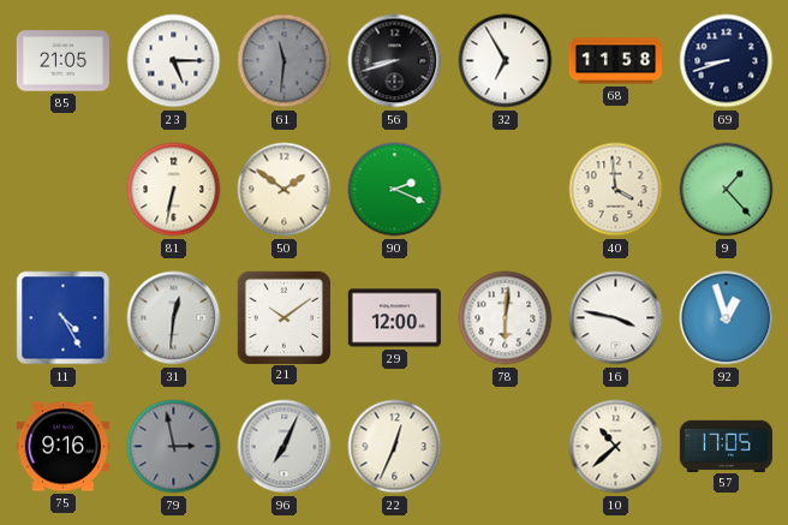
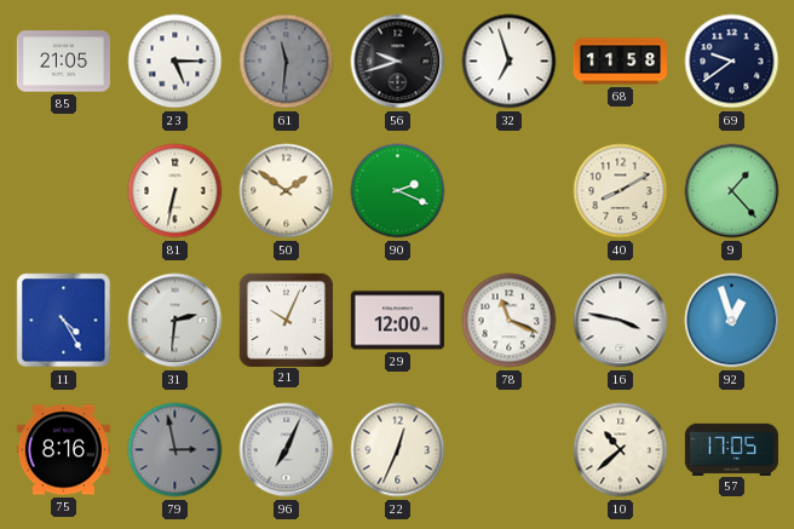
56: 8:42 -> 9:42
32: 6:55 -> 6:57
69: 8:42 -> 9:39
40: 3:59 -> 8:10
31: 12:31 -> 2:31
21: 10:09 -> 10:04
78: 6:01 -> 11:19
75: 9:16 -> 8:16
